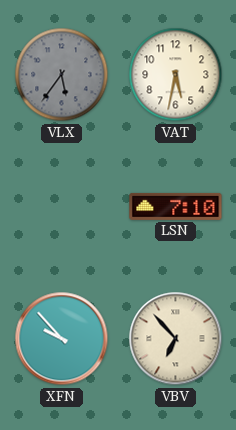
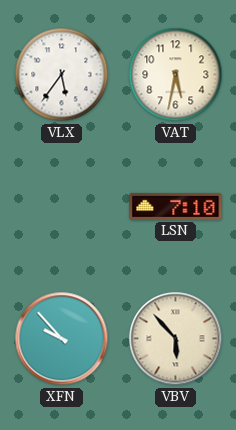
VLX dial: grey -> white
VBV: 6:53 -> 5:53
